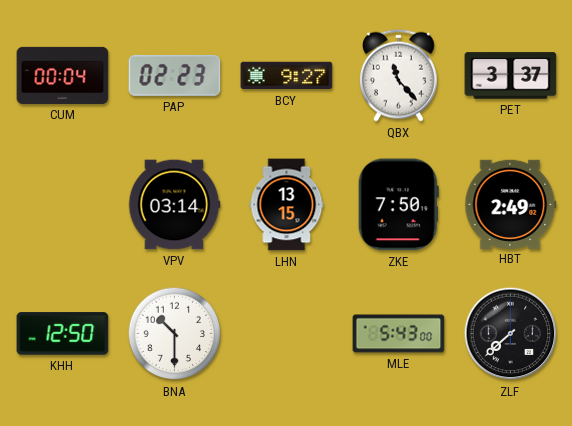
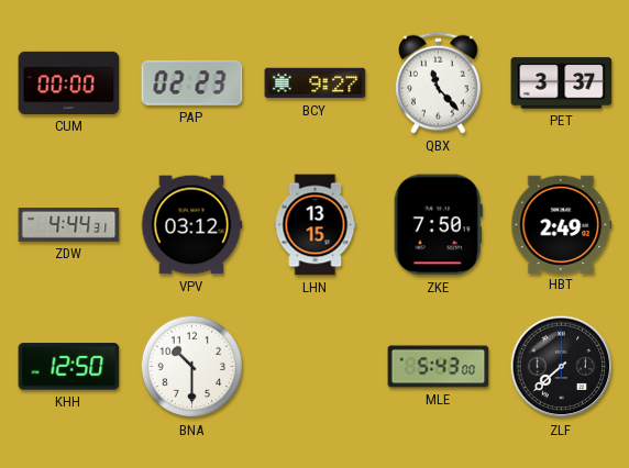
CUM: 00:04 -> 00:00
ZDW: none -> 4:44
VPV: 03:14 -> 03:12
